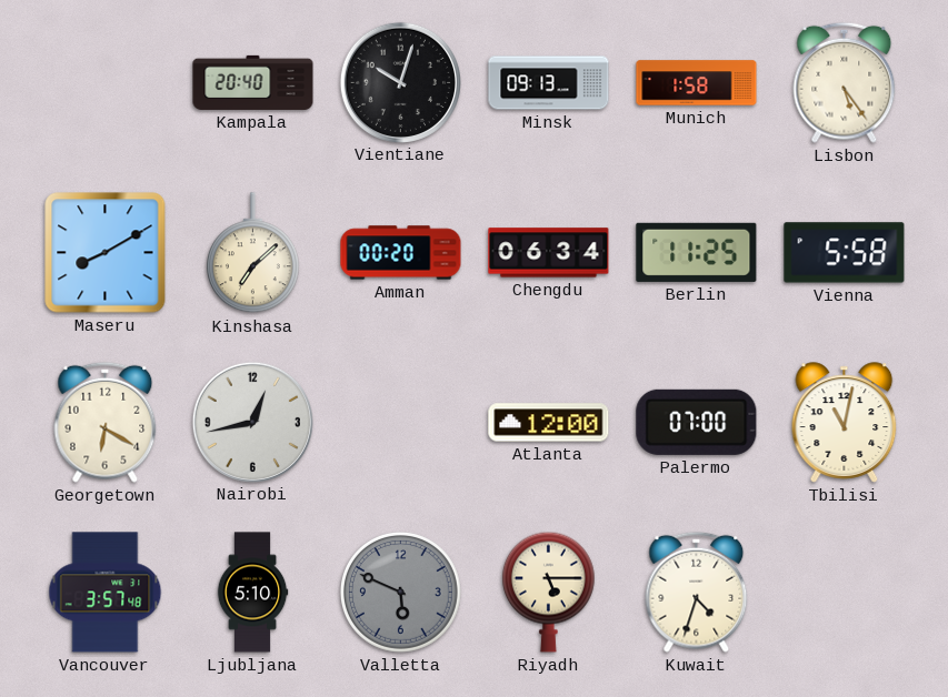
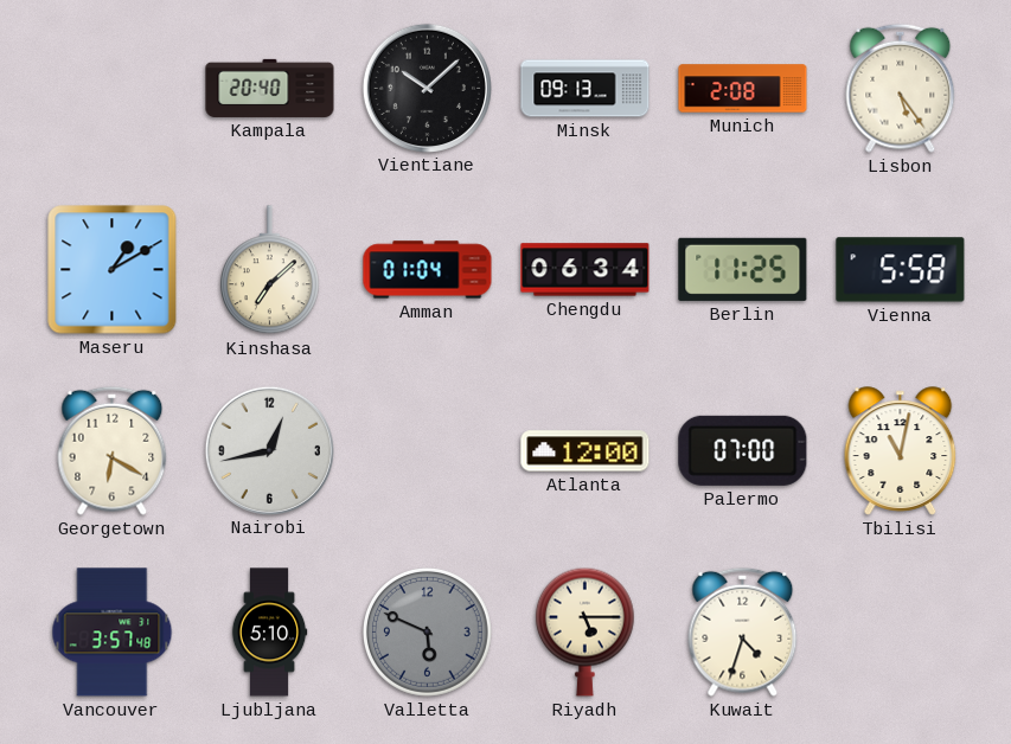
Vientiane: 10:03 -> 10:08
Munich: 1:58 -> 2:08
Maseru: 8:10 -> 1:10
Amman: 00:20 -> 01:04
